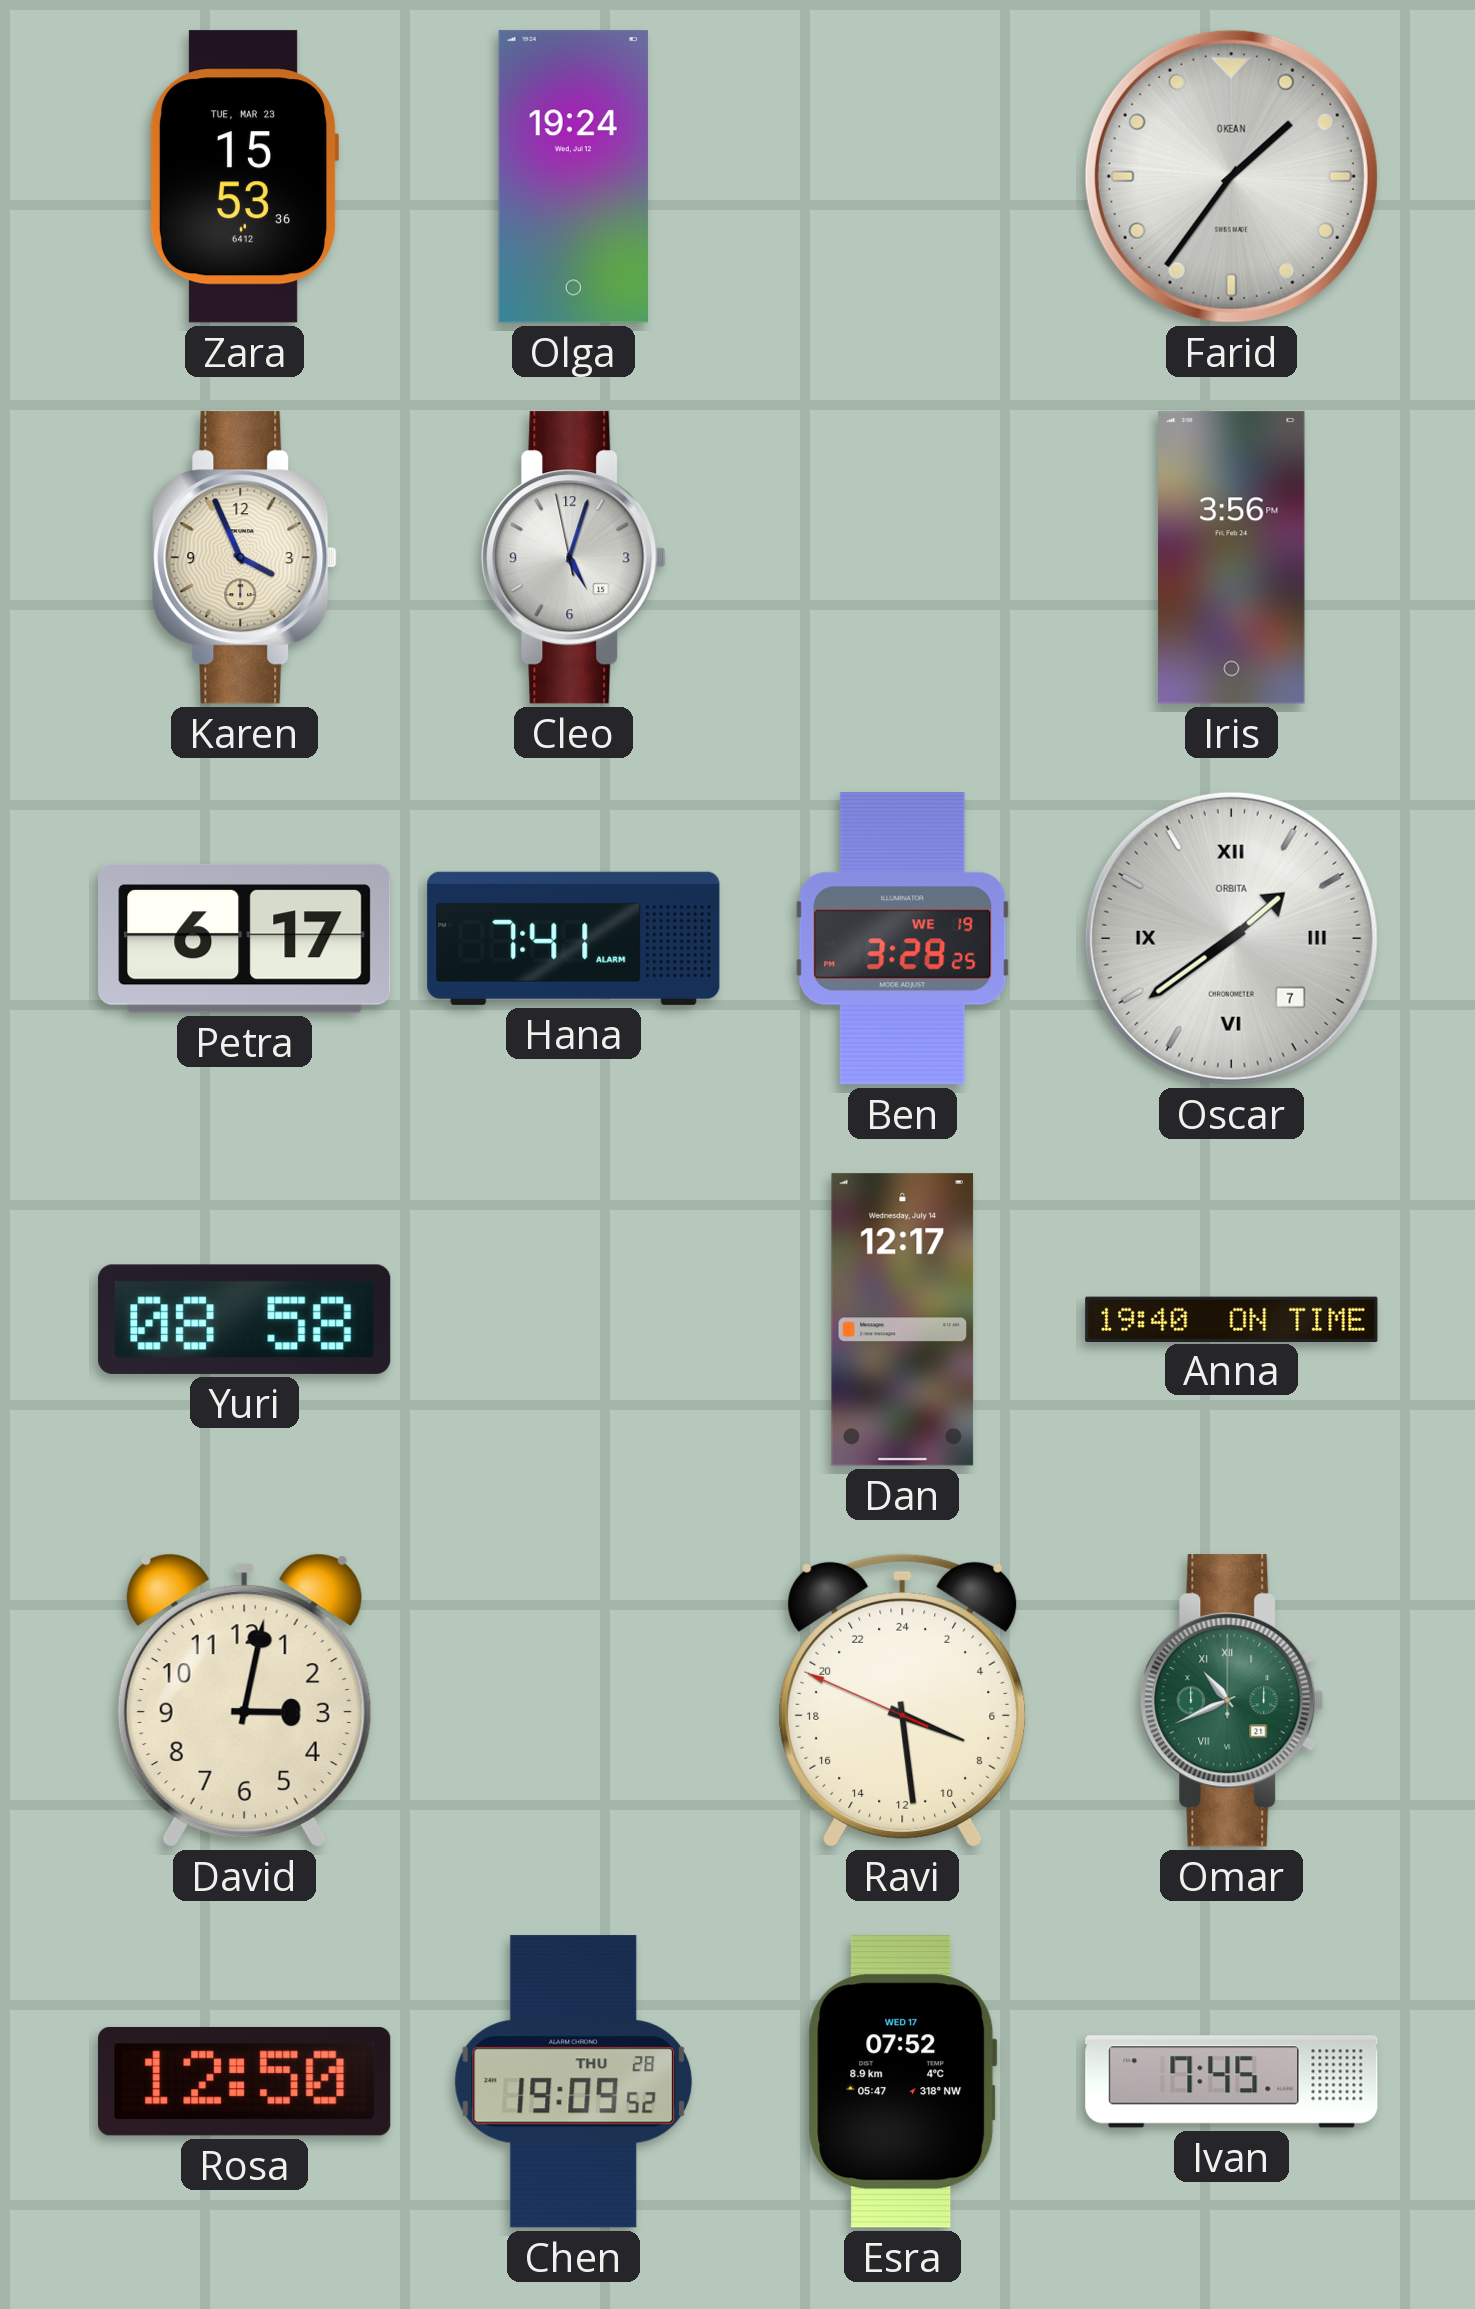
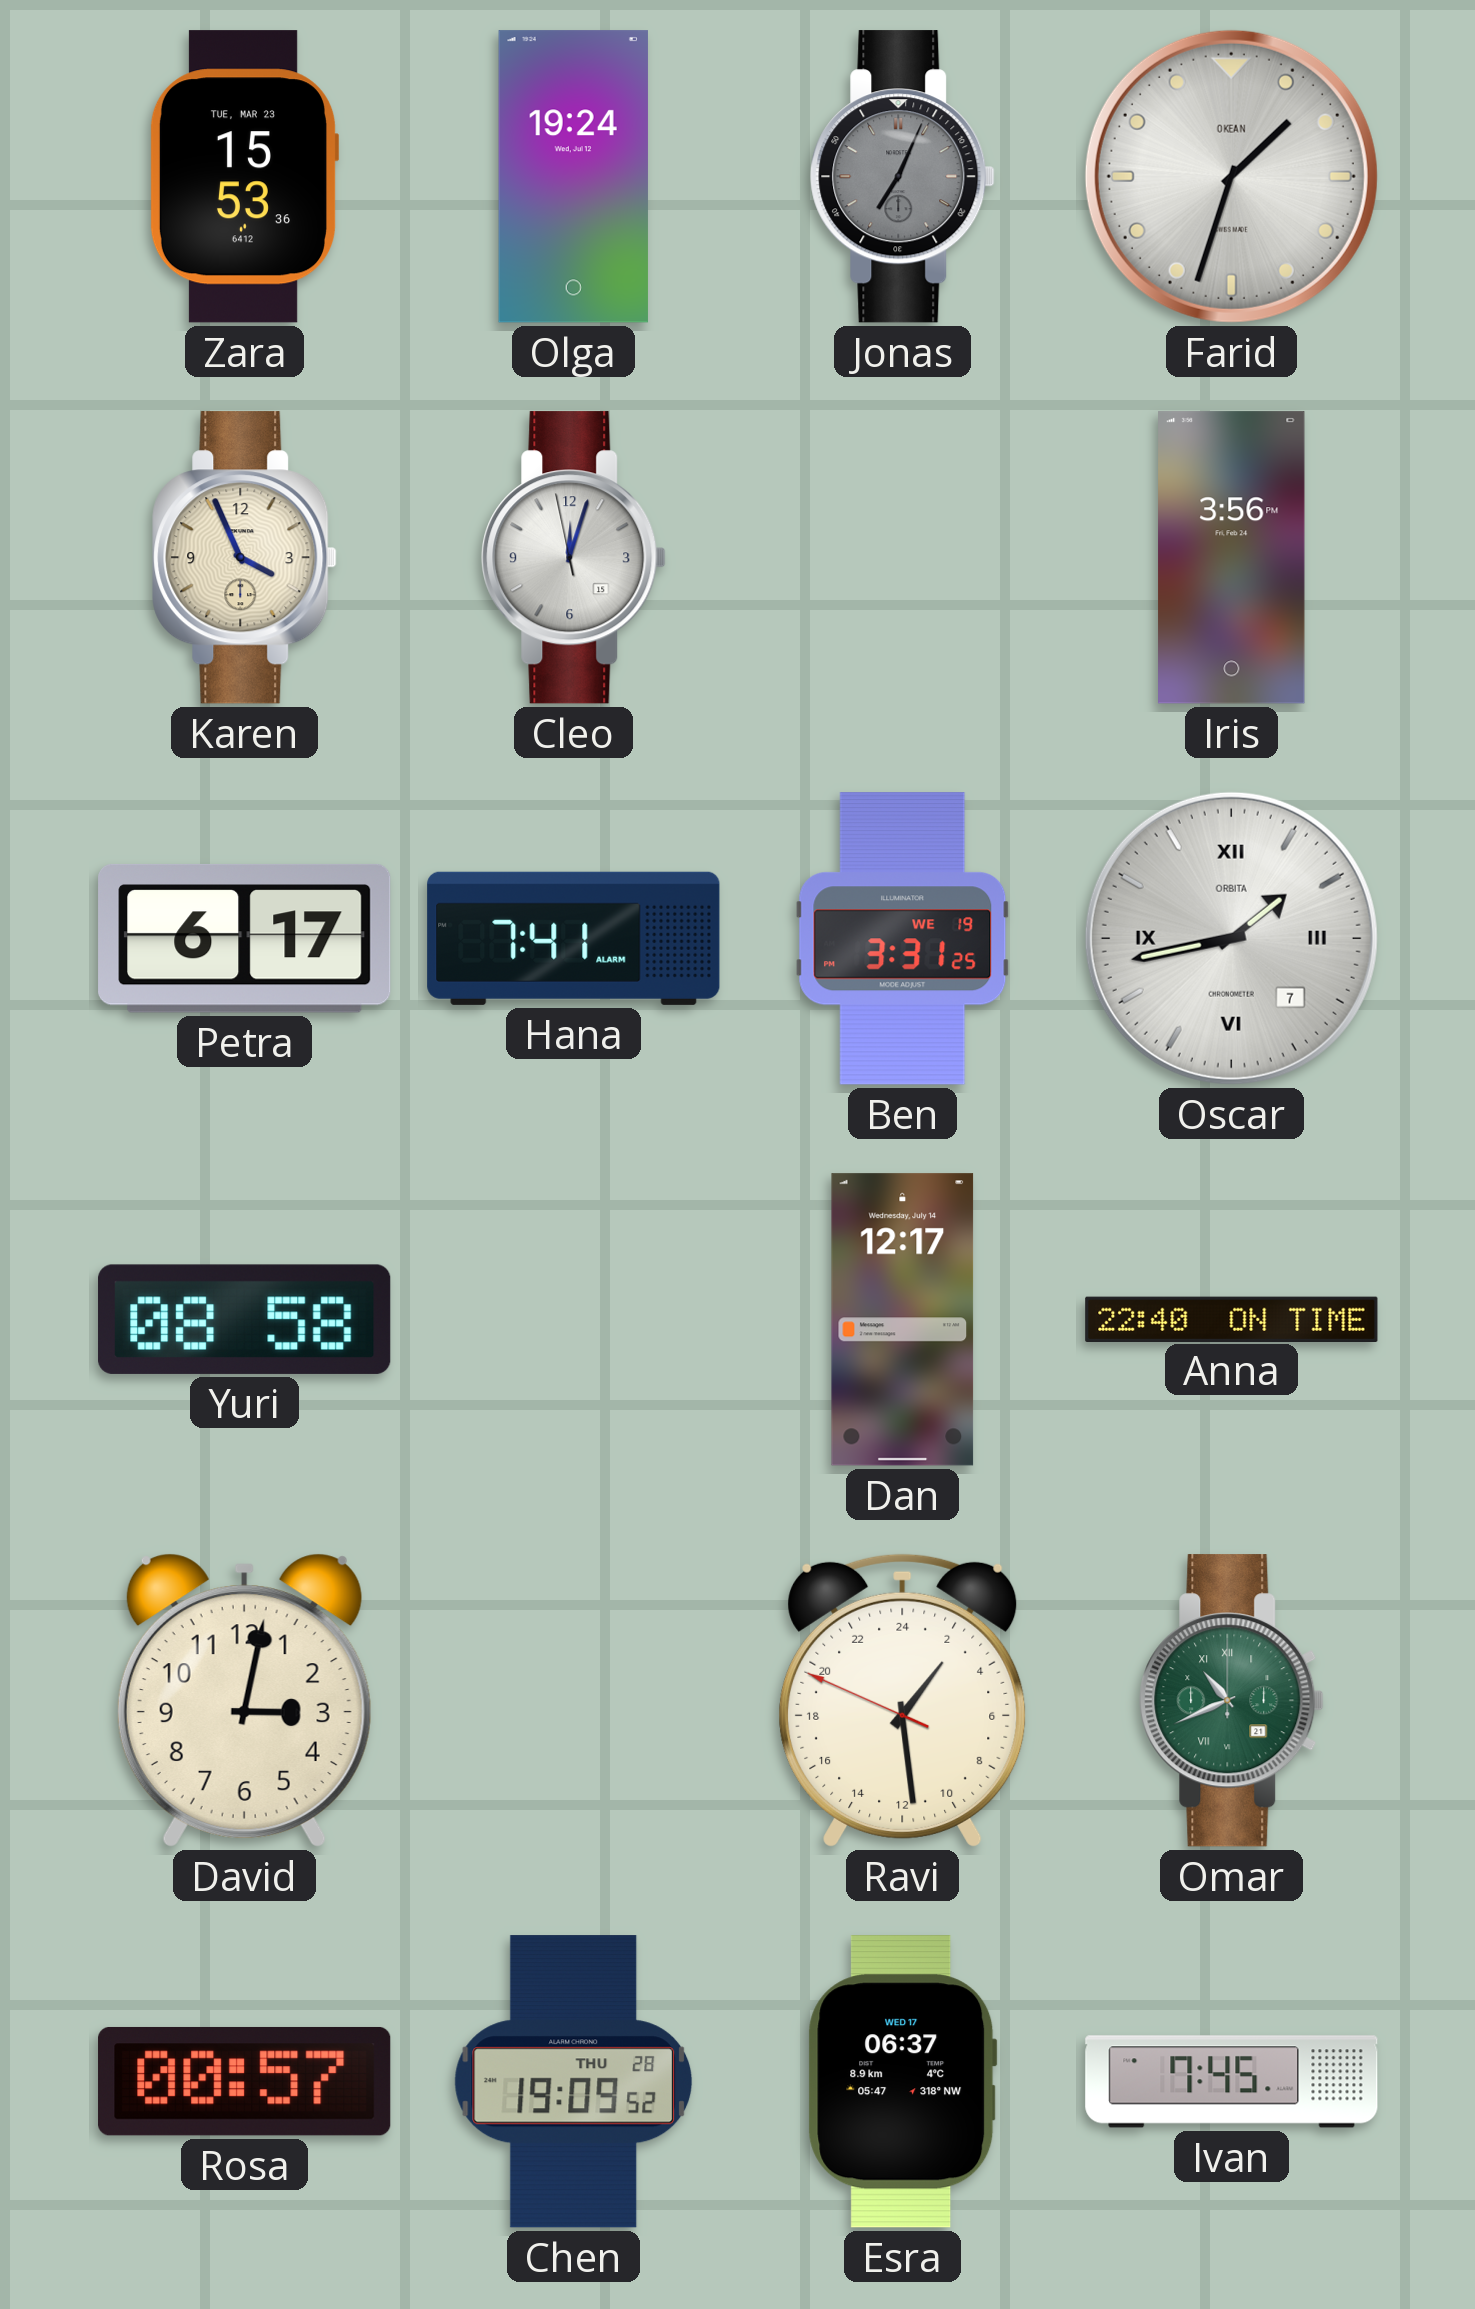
Jonas: none -> 7:04
Farid: 1:36 -> 1:33
Cleo: 5:02 -> 12:02
Ben: 3:28 -> 3:31
Oscar: 1:39 -> 1:43
Anna: 19:40 -> 22:40
Ravi: 7:28 -> 2:28
Rosa: 12:50 -> 00:57
Esra: 07:52 -> 06:37
